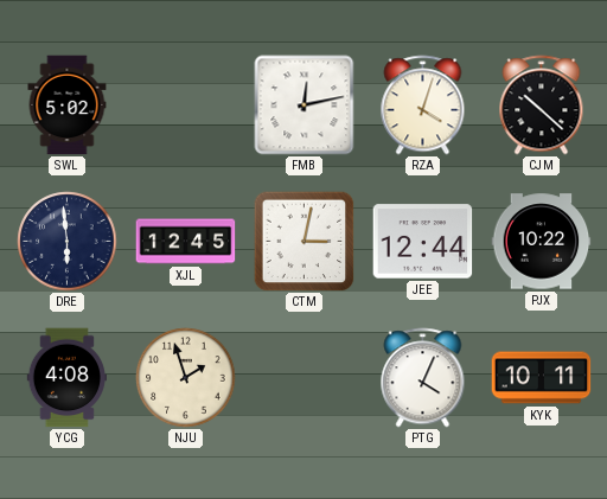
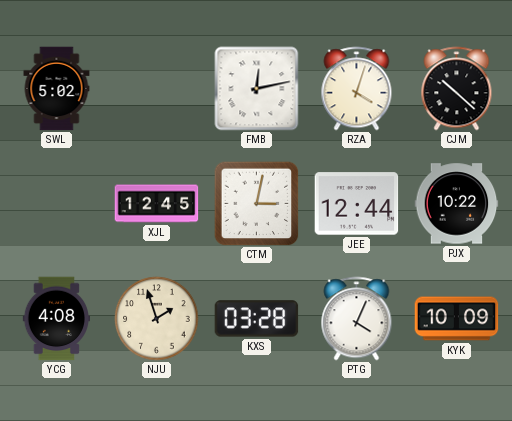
DRE: 5:59 -> none
KXS: none -> 03:28
KYK: 10:11 -> 10:09
